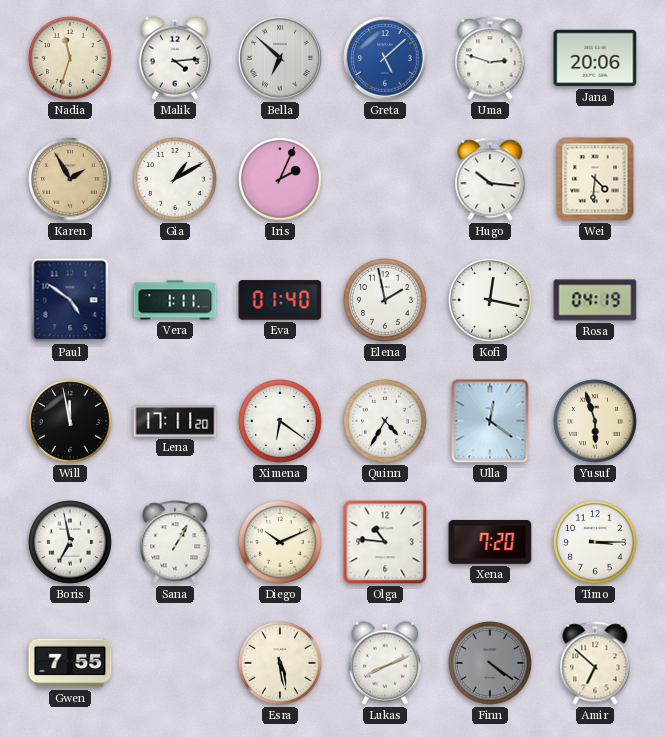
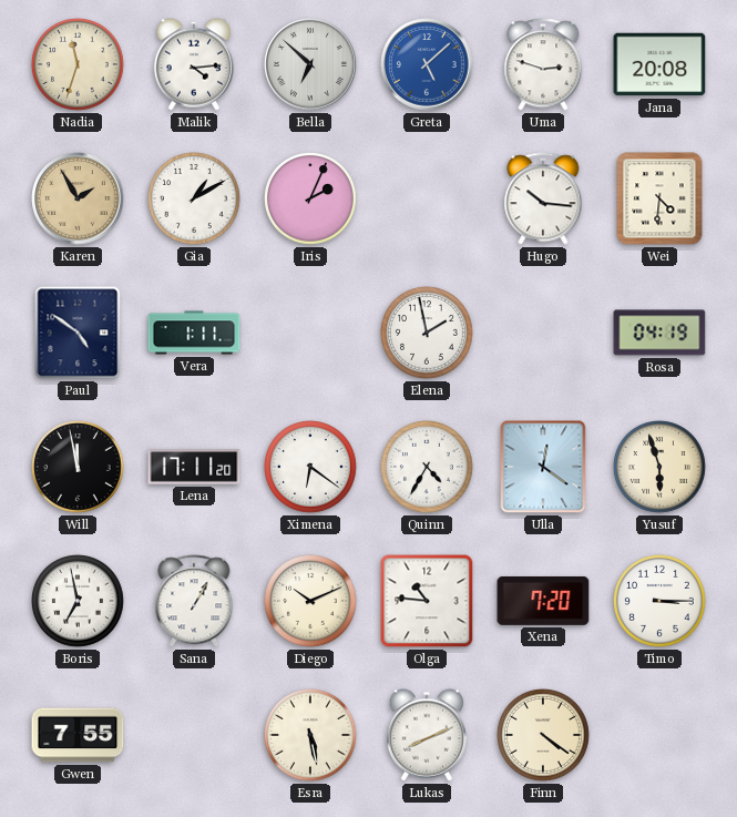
Jana: 20:06 -> 20:08
Eva: 01:40 -> none
Kofi: 12:17 -> none
Finn dial: grey -> cream
Amir: 6:52 -> none
